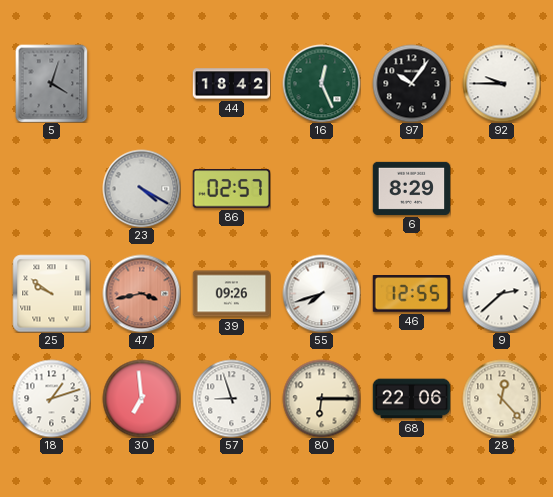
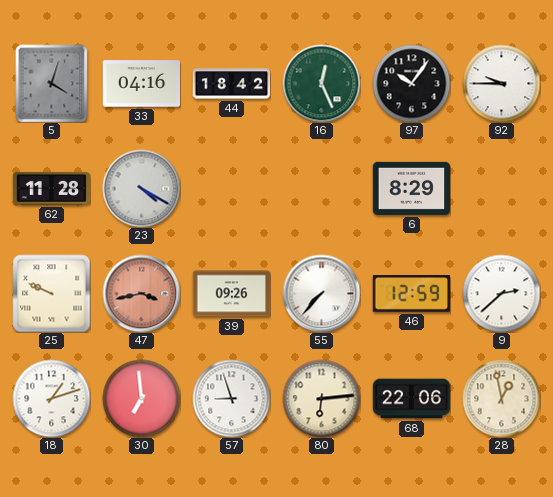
33: none -> 04:16
62: none -> 11:28
86: 02:57 -> none
25: 9:51 -> 9:49
55: 7:42 -> 7:37
46: 12:55 -> 12:59
80: 6:15 -> 6:14
28: 12:23 -> 12:58
